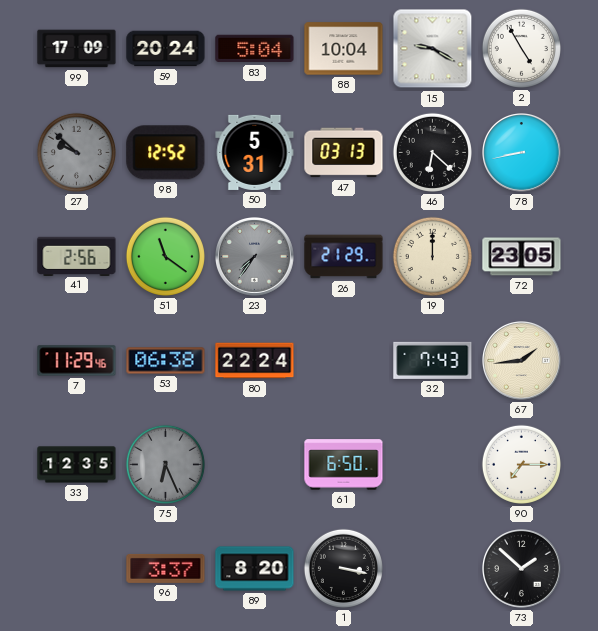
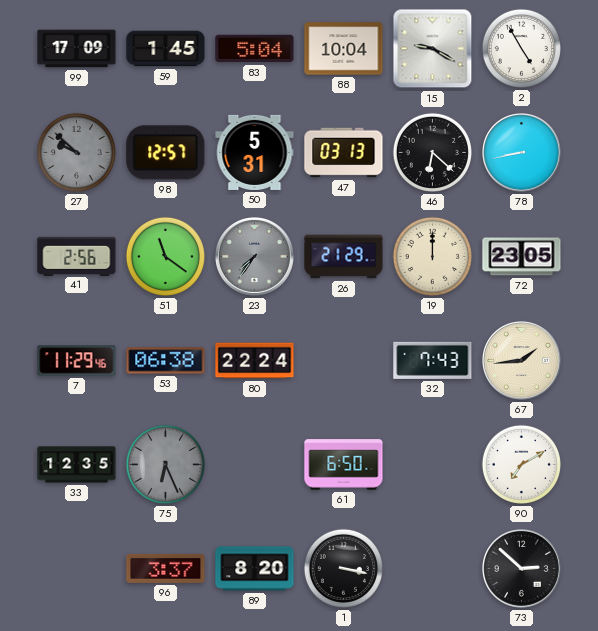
59: 20:24 -> 1:45
98: 12:52 -> 12:57
90: 7:15 -> 7:10
73: 1:52 -> 2:52
